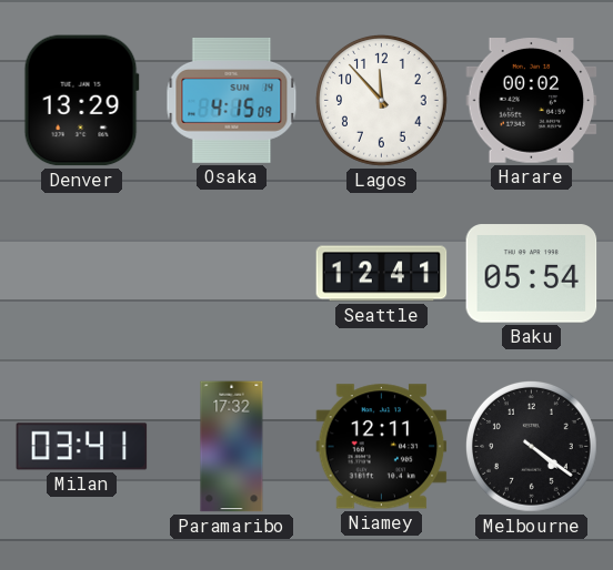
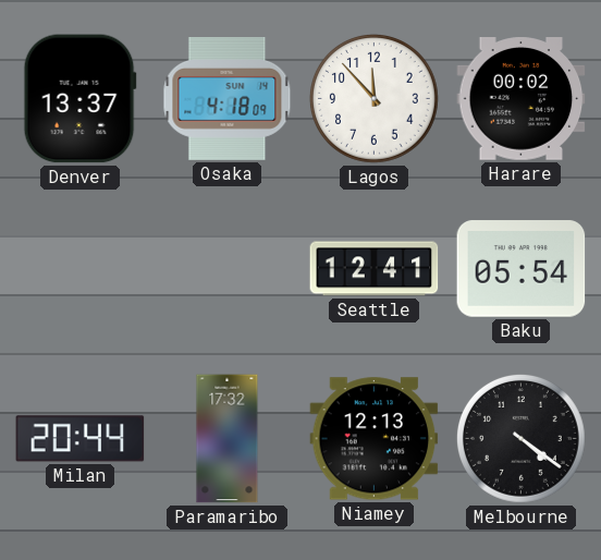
Denver: 13:29 -> 13:37
Osaka: 4:15 -> 4:18
Milan: 03:41 -> 20:44
Niamey: 12:11 -> 12:13
